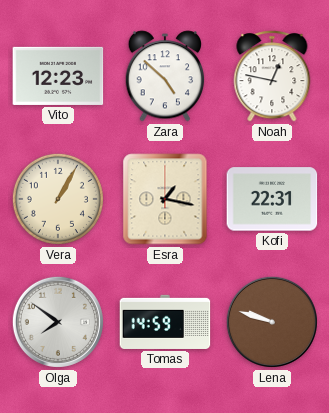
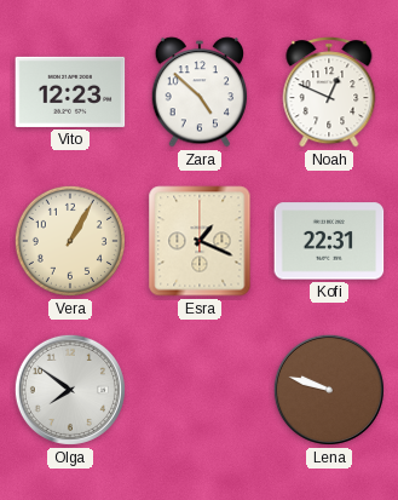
Noah: 12:47 -> 12:49
Esra: 1:17 -> 1:19
Tomas: 14:59 -> none
